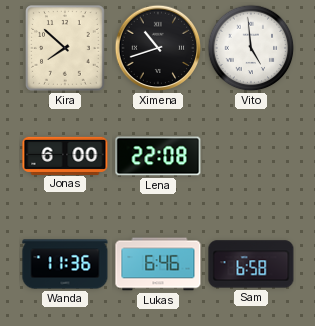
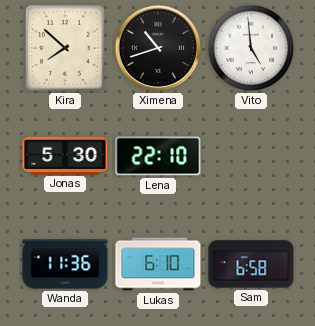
Jonas: 6:00 -> 5:30
Lena: 22:08 -> 22:10
Lukas: 6:46 -> 6:10
